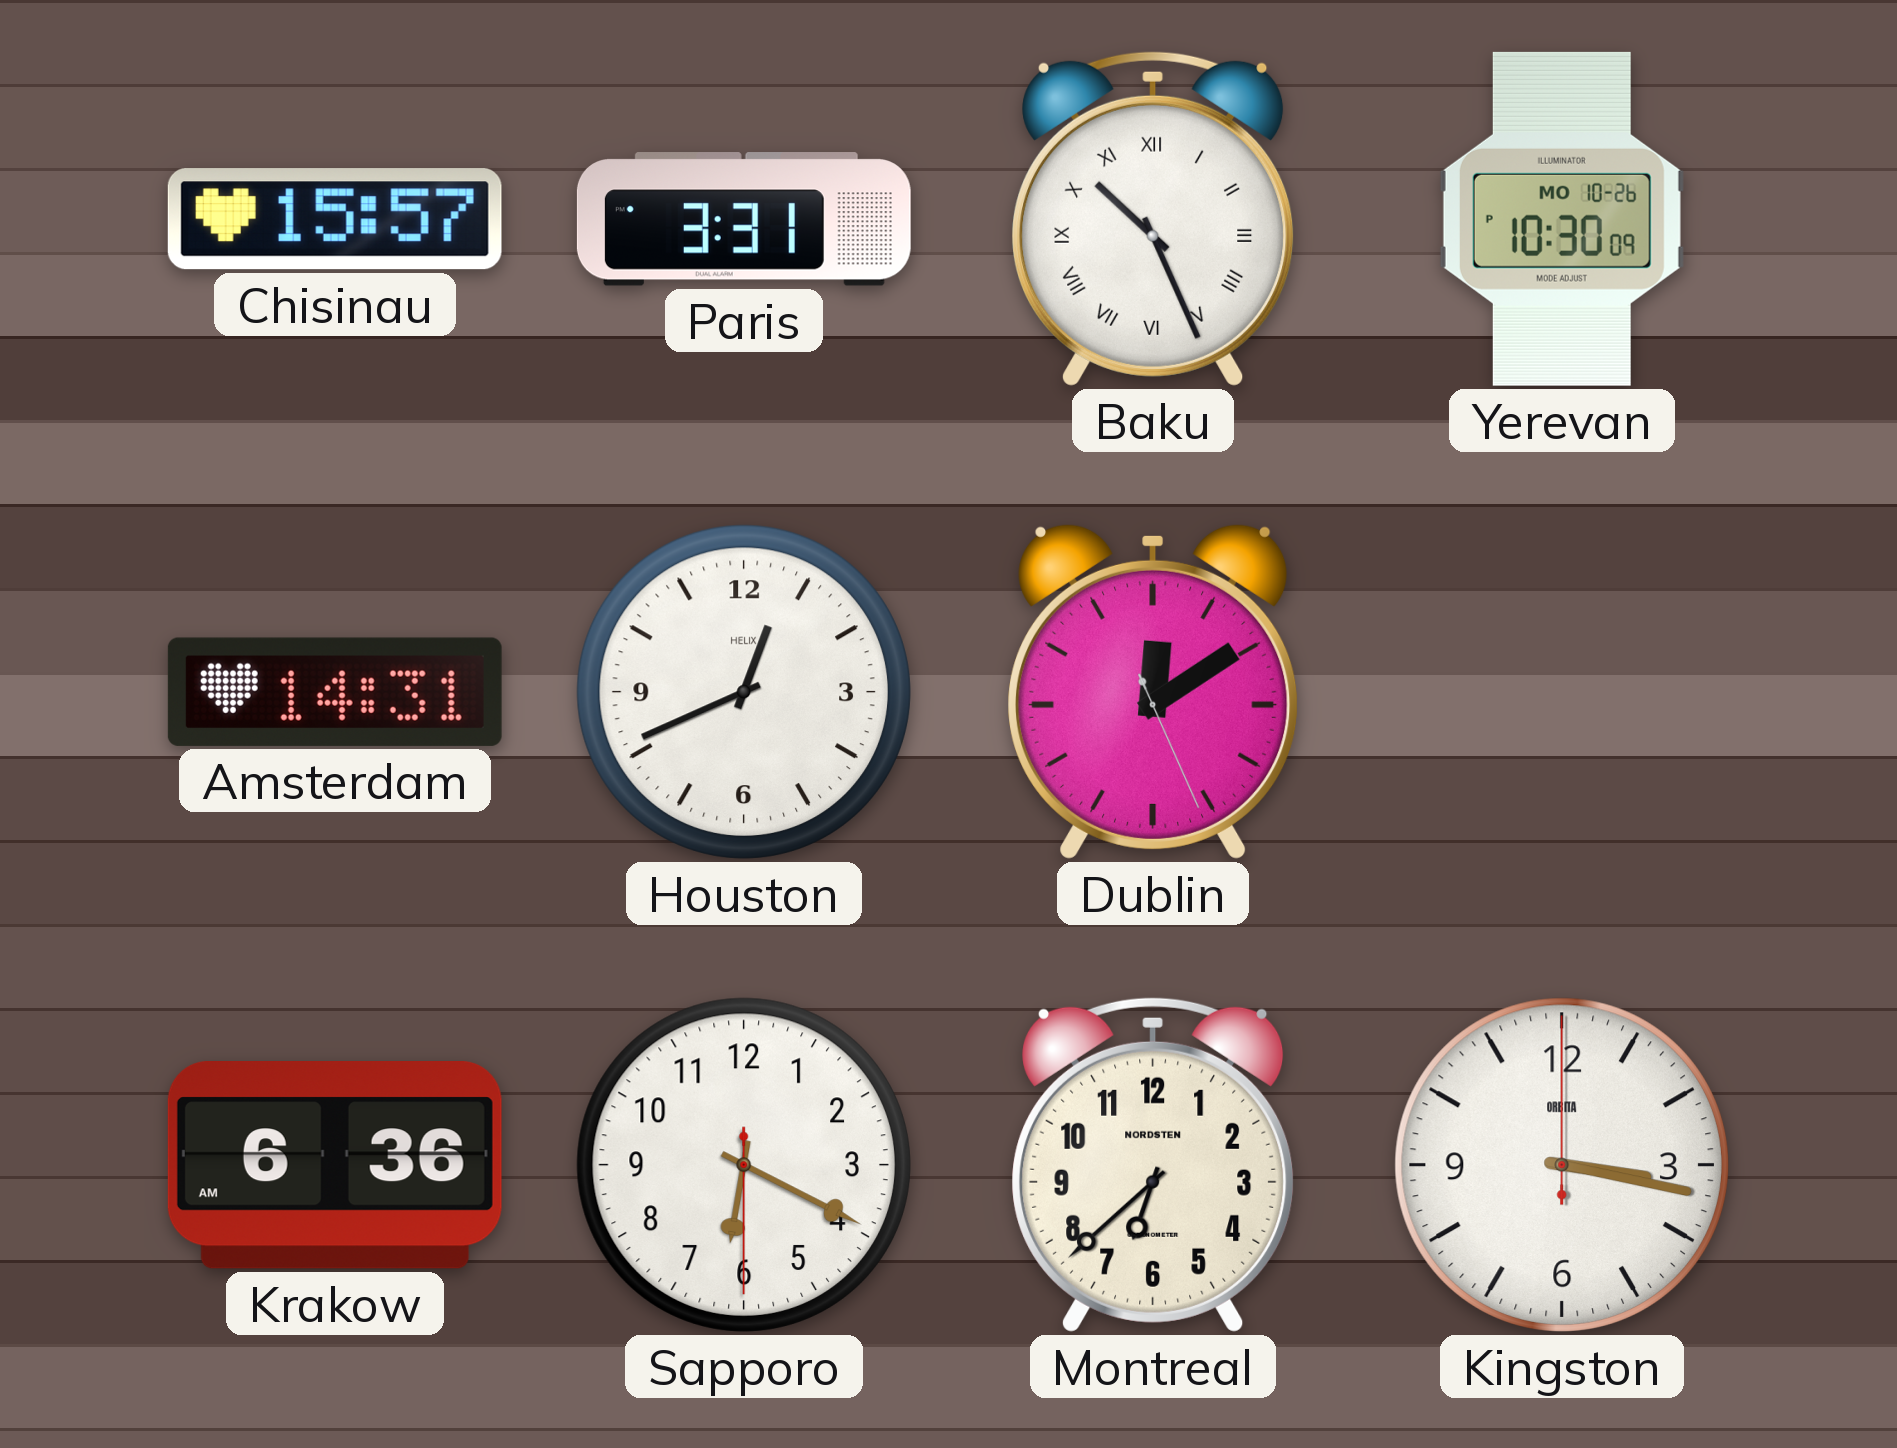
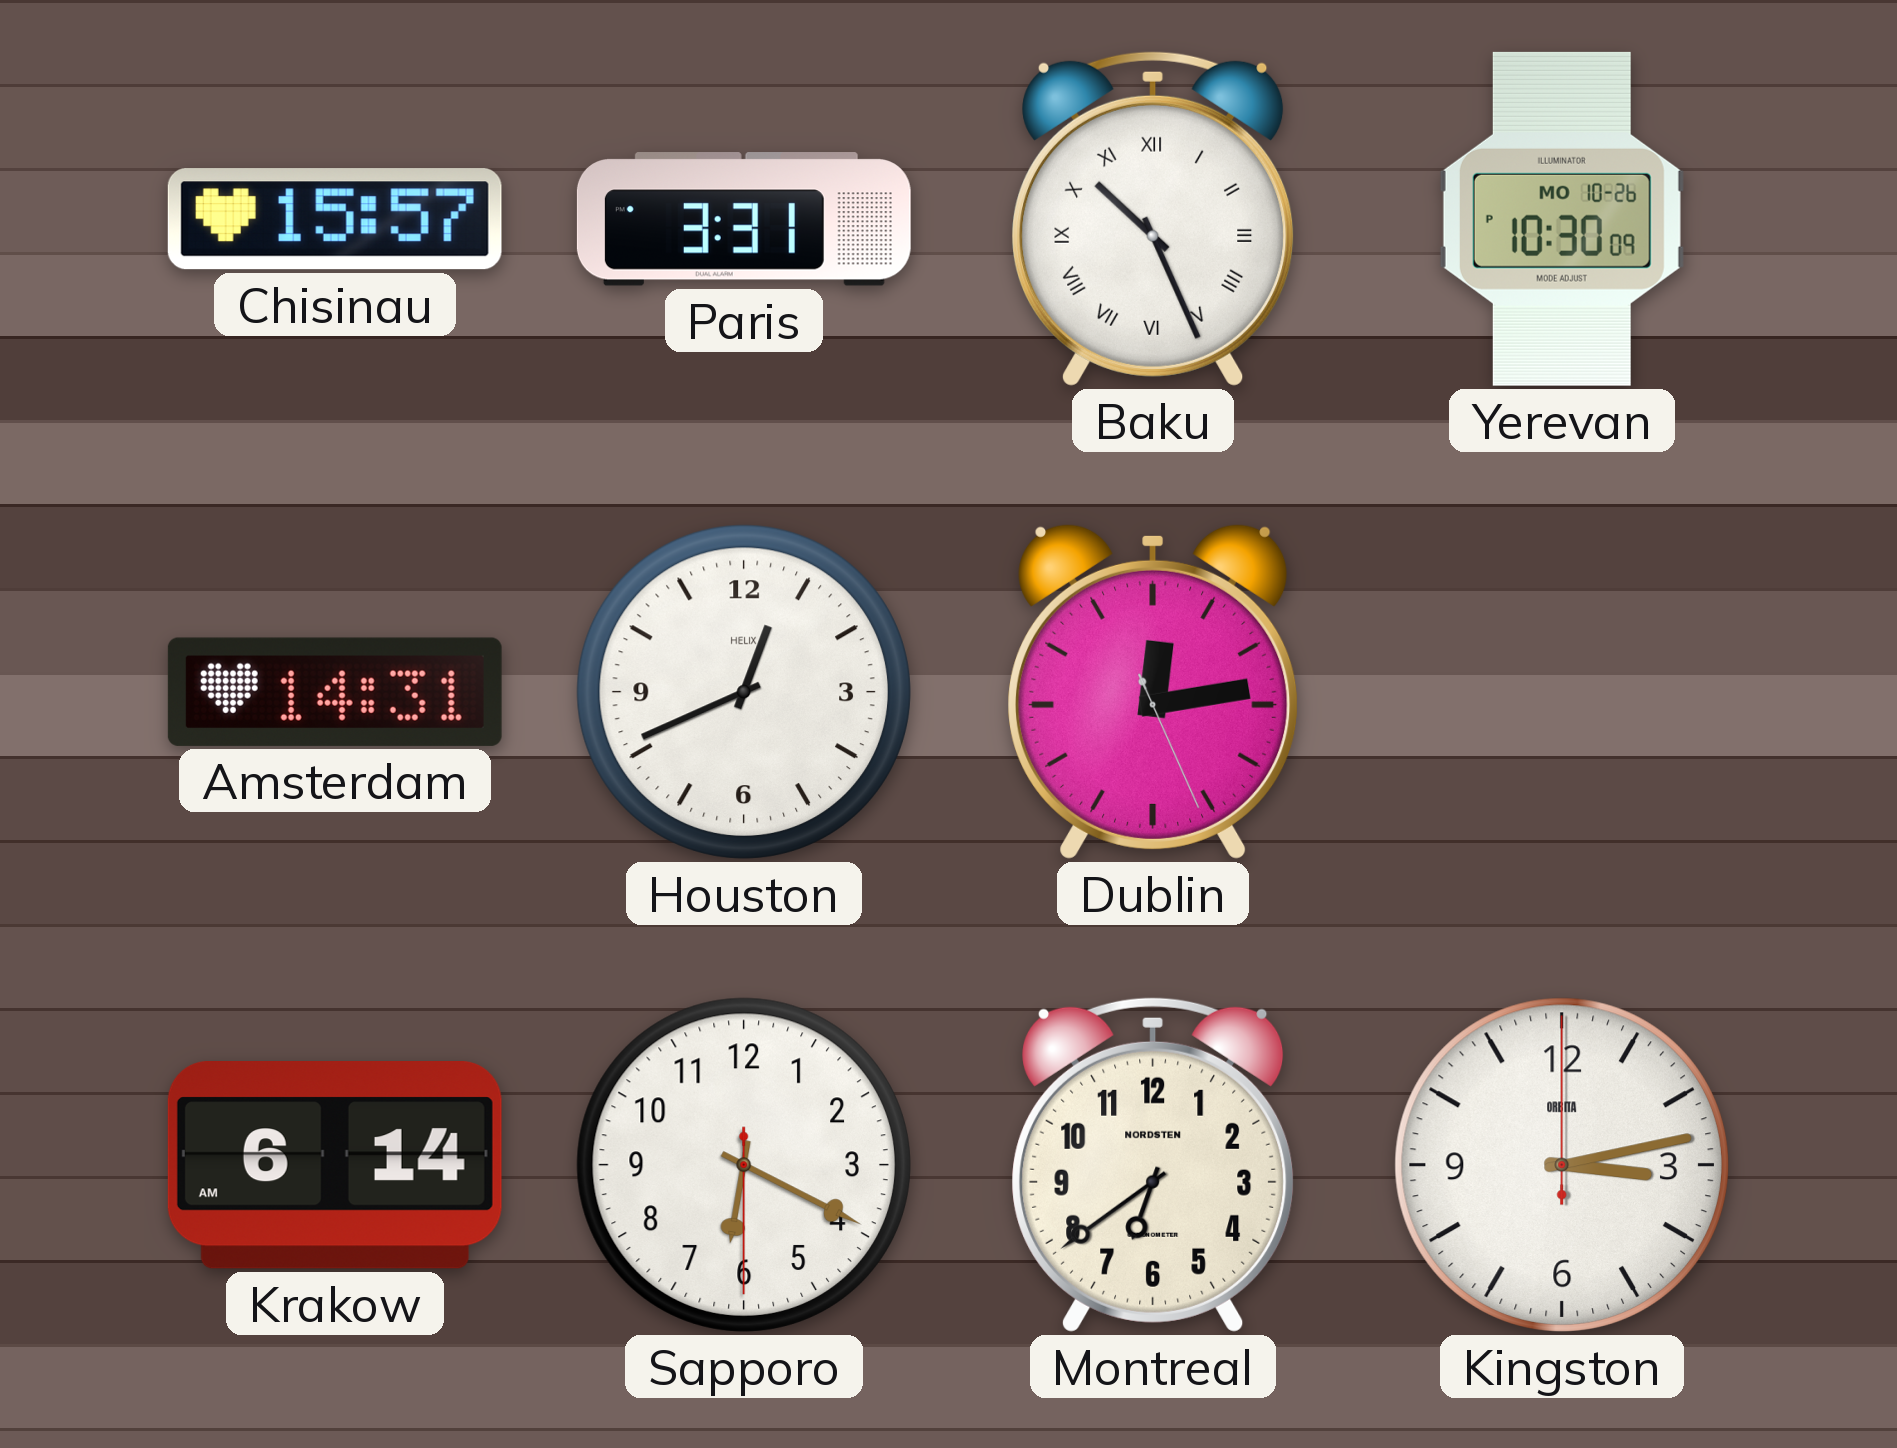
Dublin: 12:09 -> 12:13
Krakow: 6:36 -> 6:14
Montreal: 6:38 -> 6:39
Kingston: 3:17 -> 3:13
